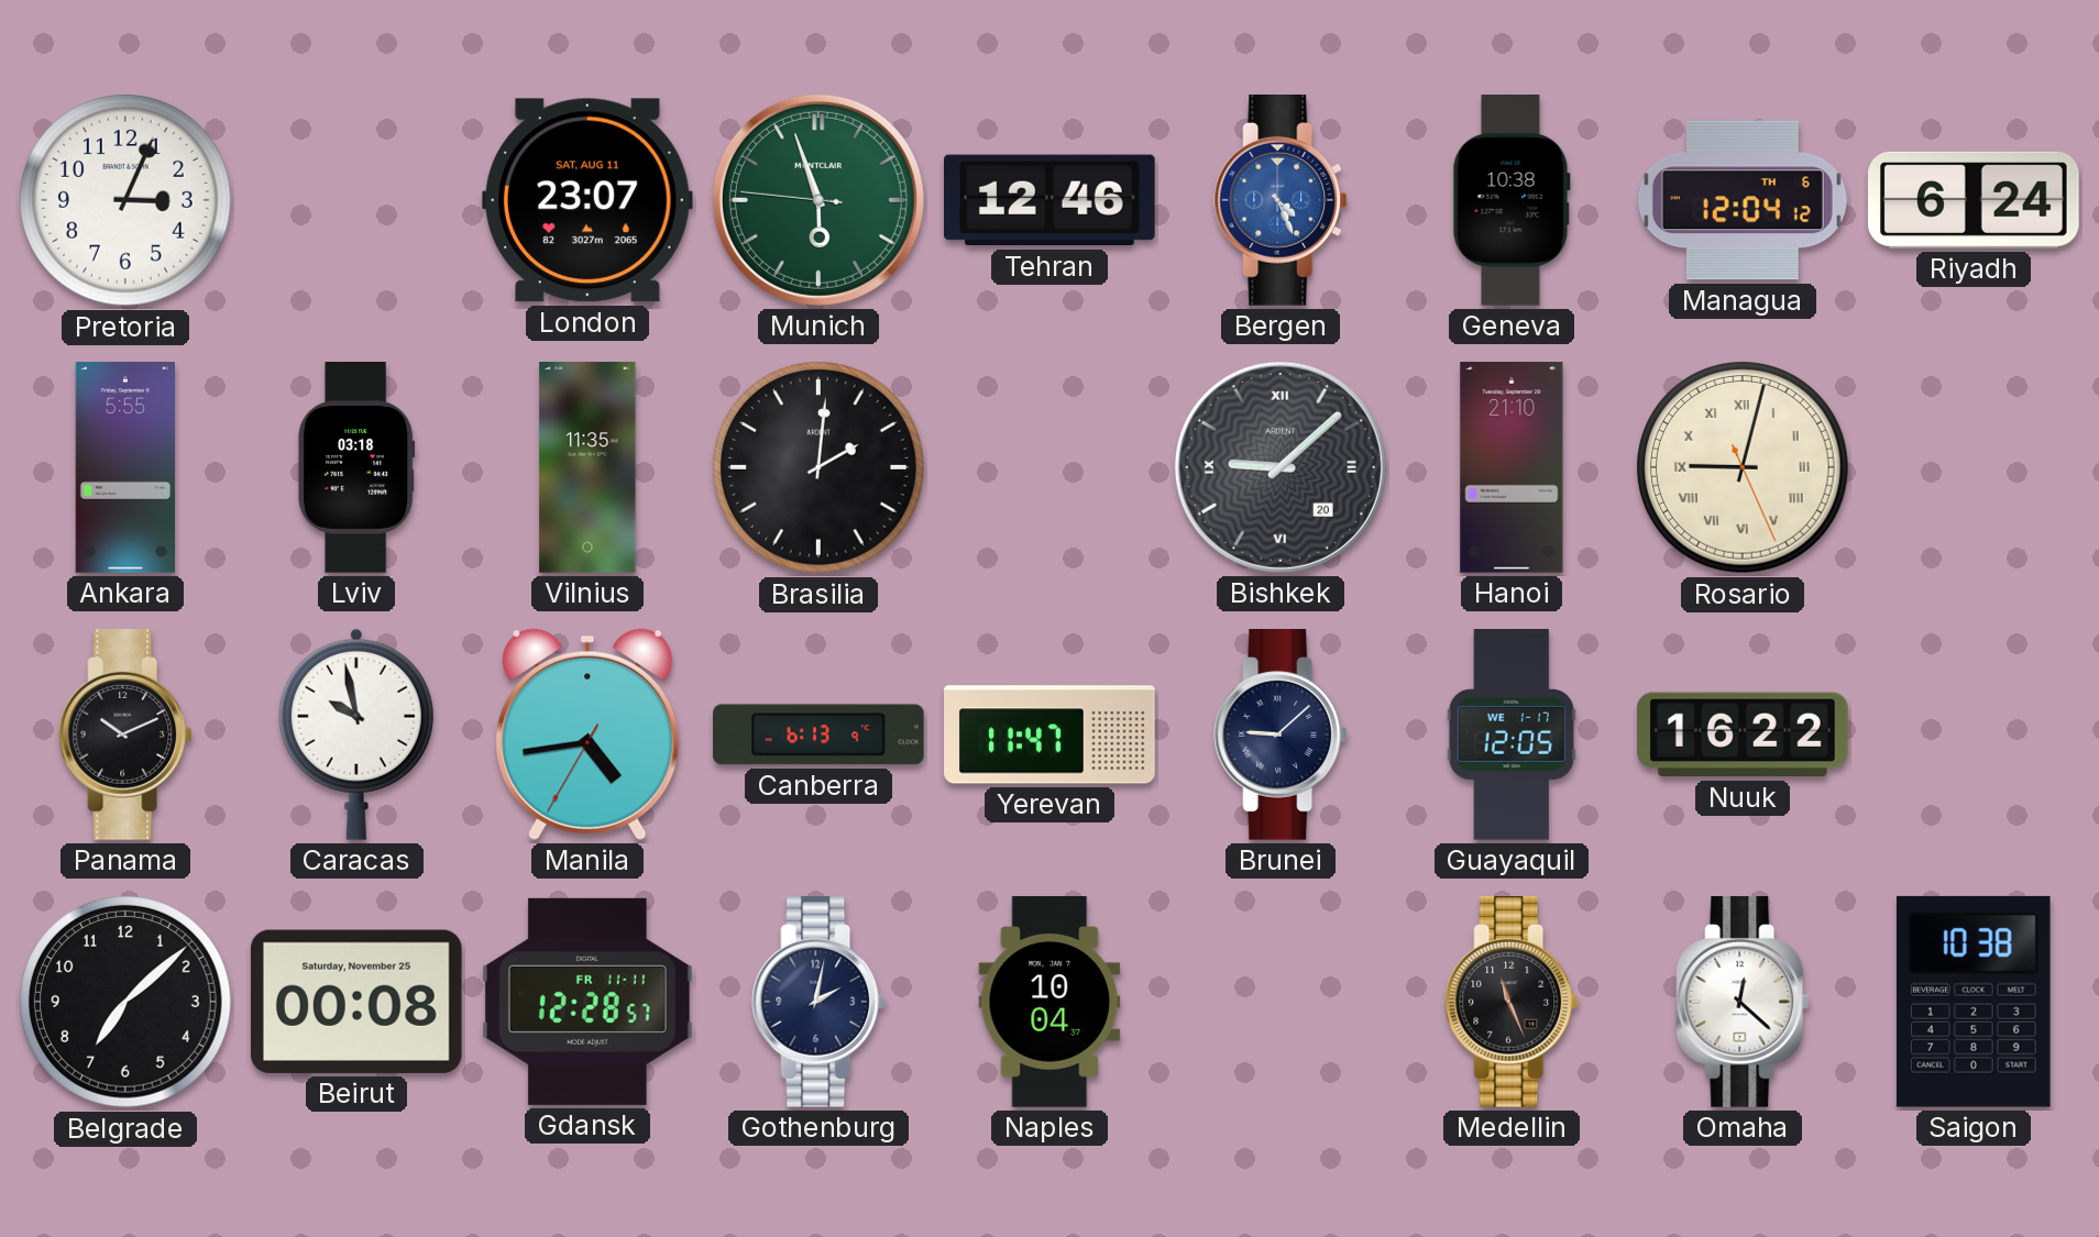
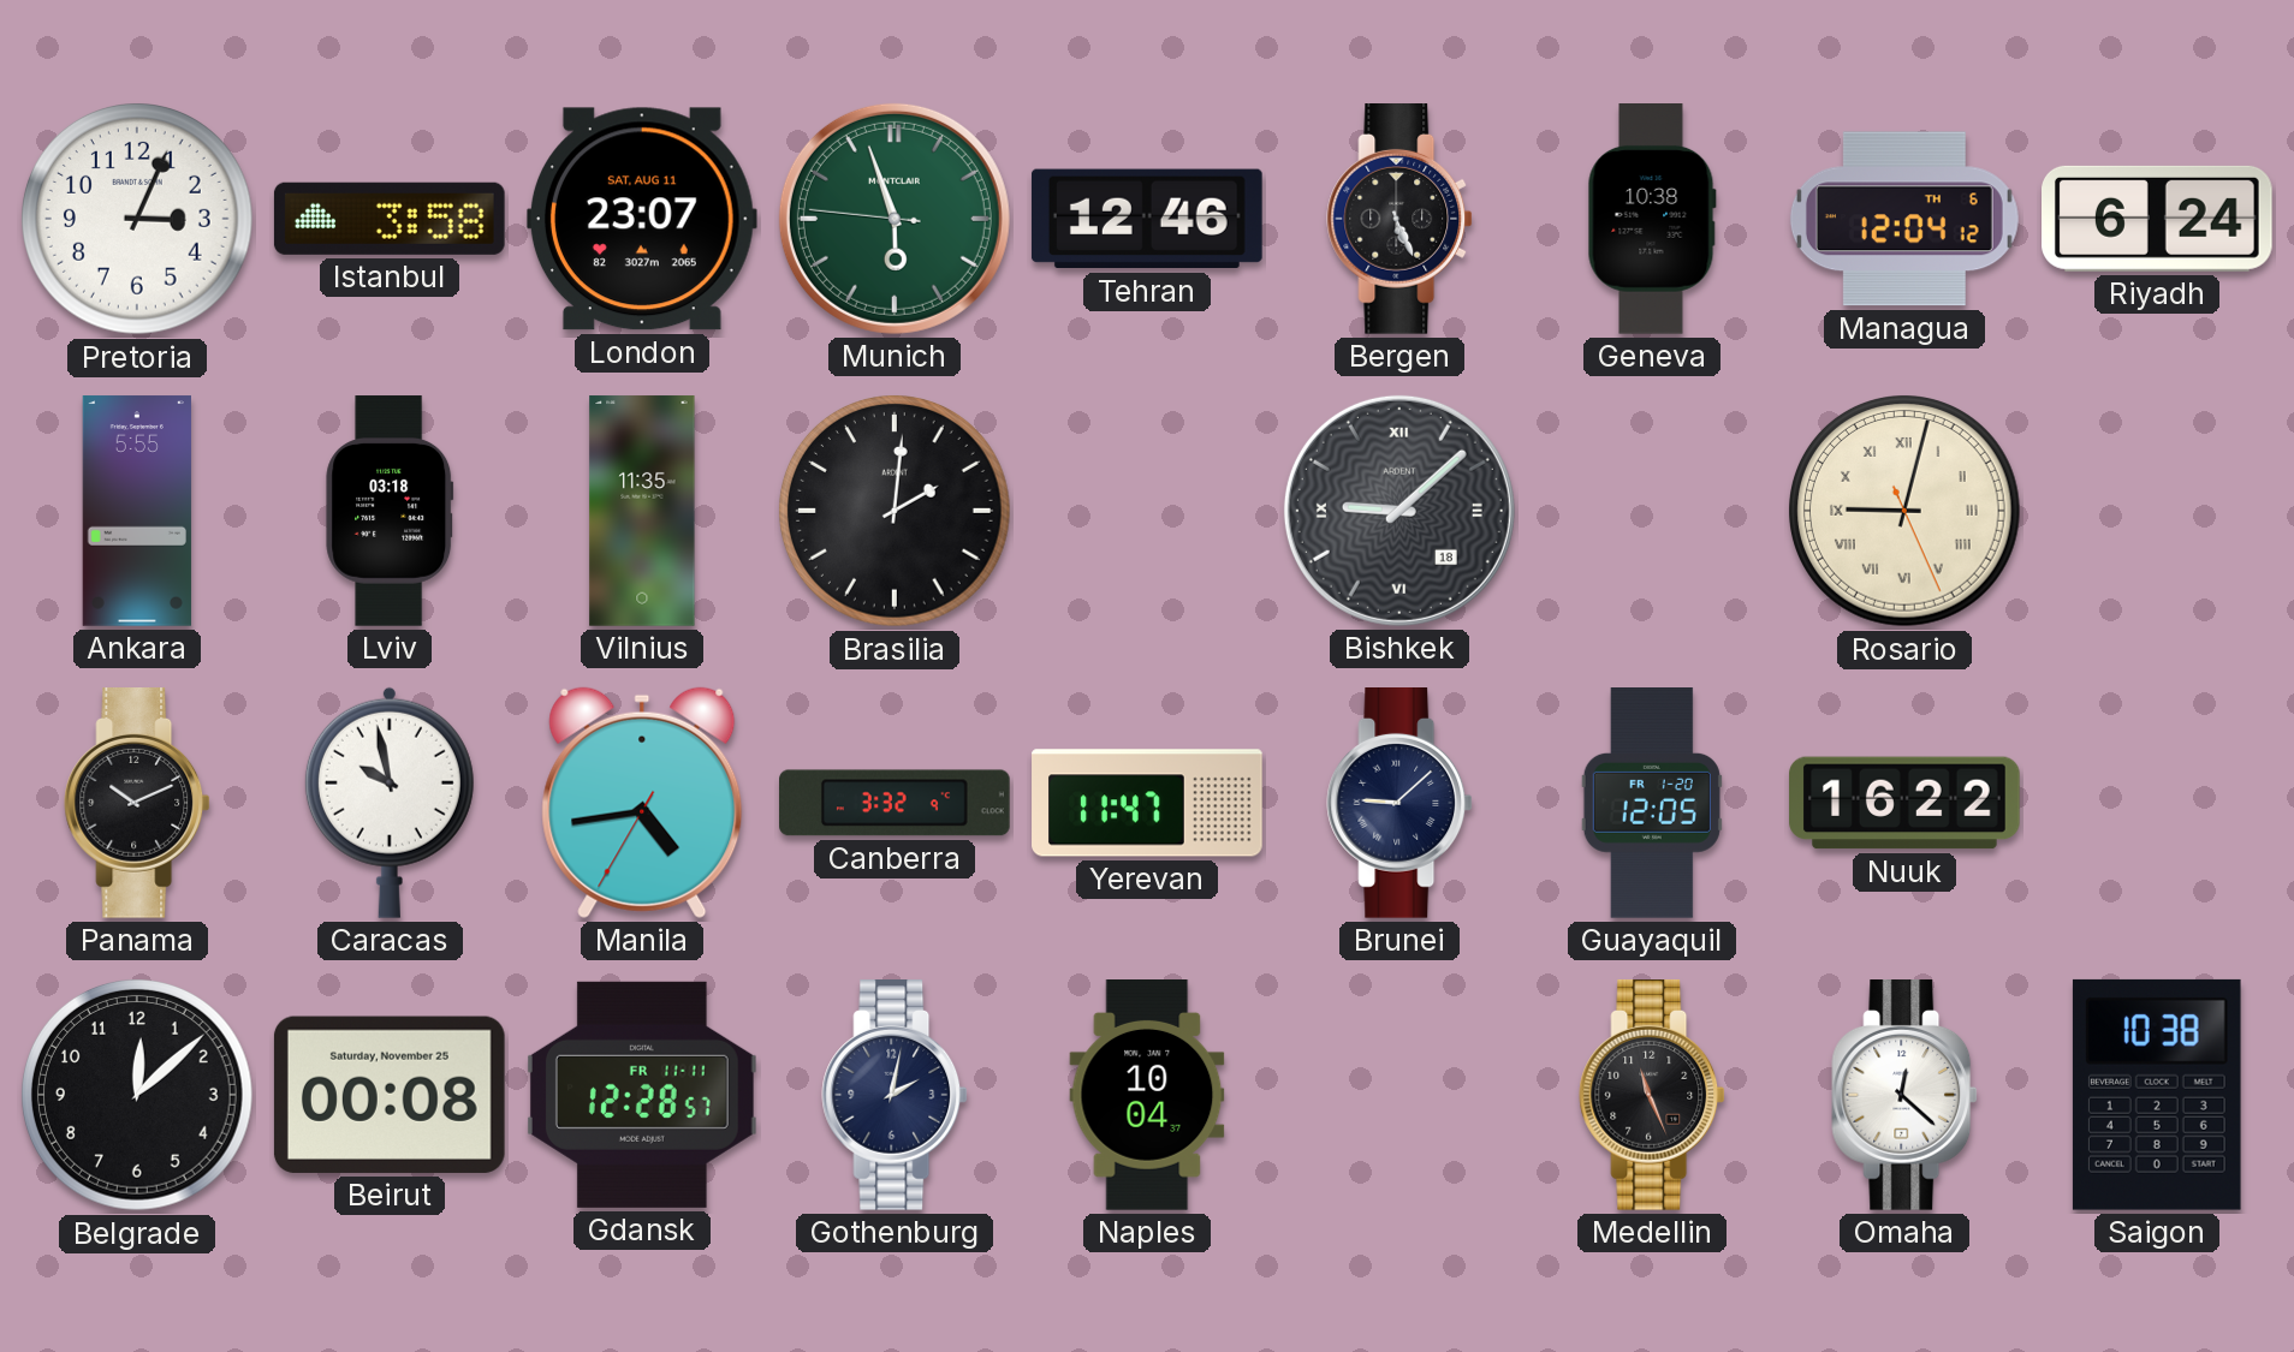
Istanbul: none -> 3:58
Bergen: 4:26 -> 5:26
Bergen dial: blue -> black
Bishkek date: 20 -> 18
Hanoi: 21:10 -> none
Canberra: 6:13 -> 3:32
Guayaquil date: WE 1-17 -> FR 1-20
Belgrade: 7:08 -> 12:08
